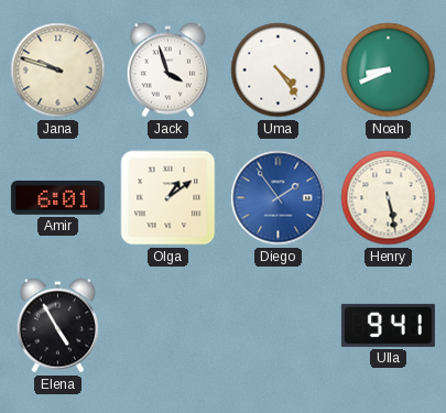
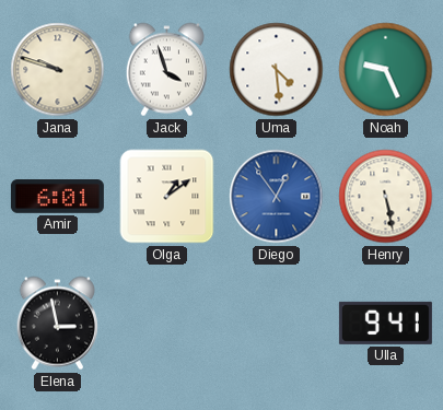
Uma: 4:24 -> 4:29
Noah: 8:41 -> 9:26
Diego: 1:54 -> 12:54
Elena: 4:55 -> 2:58
